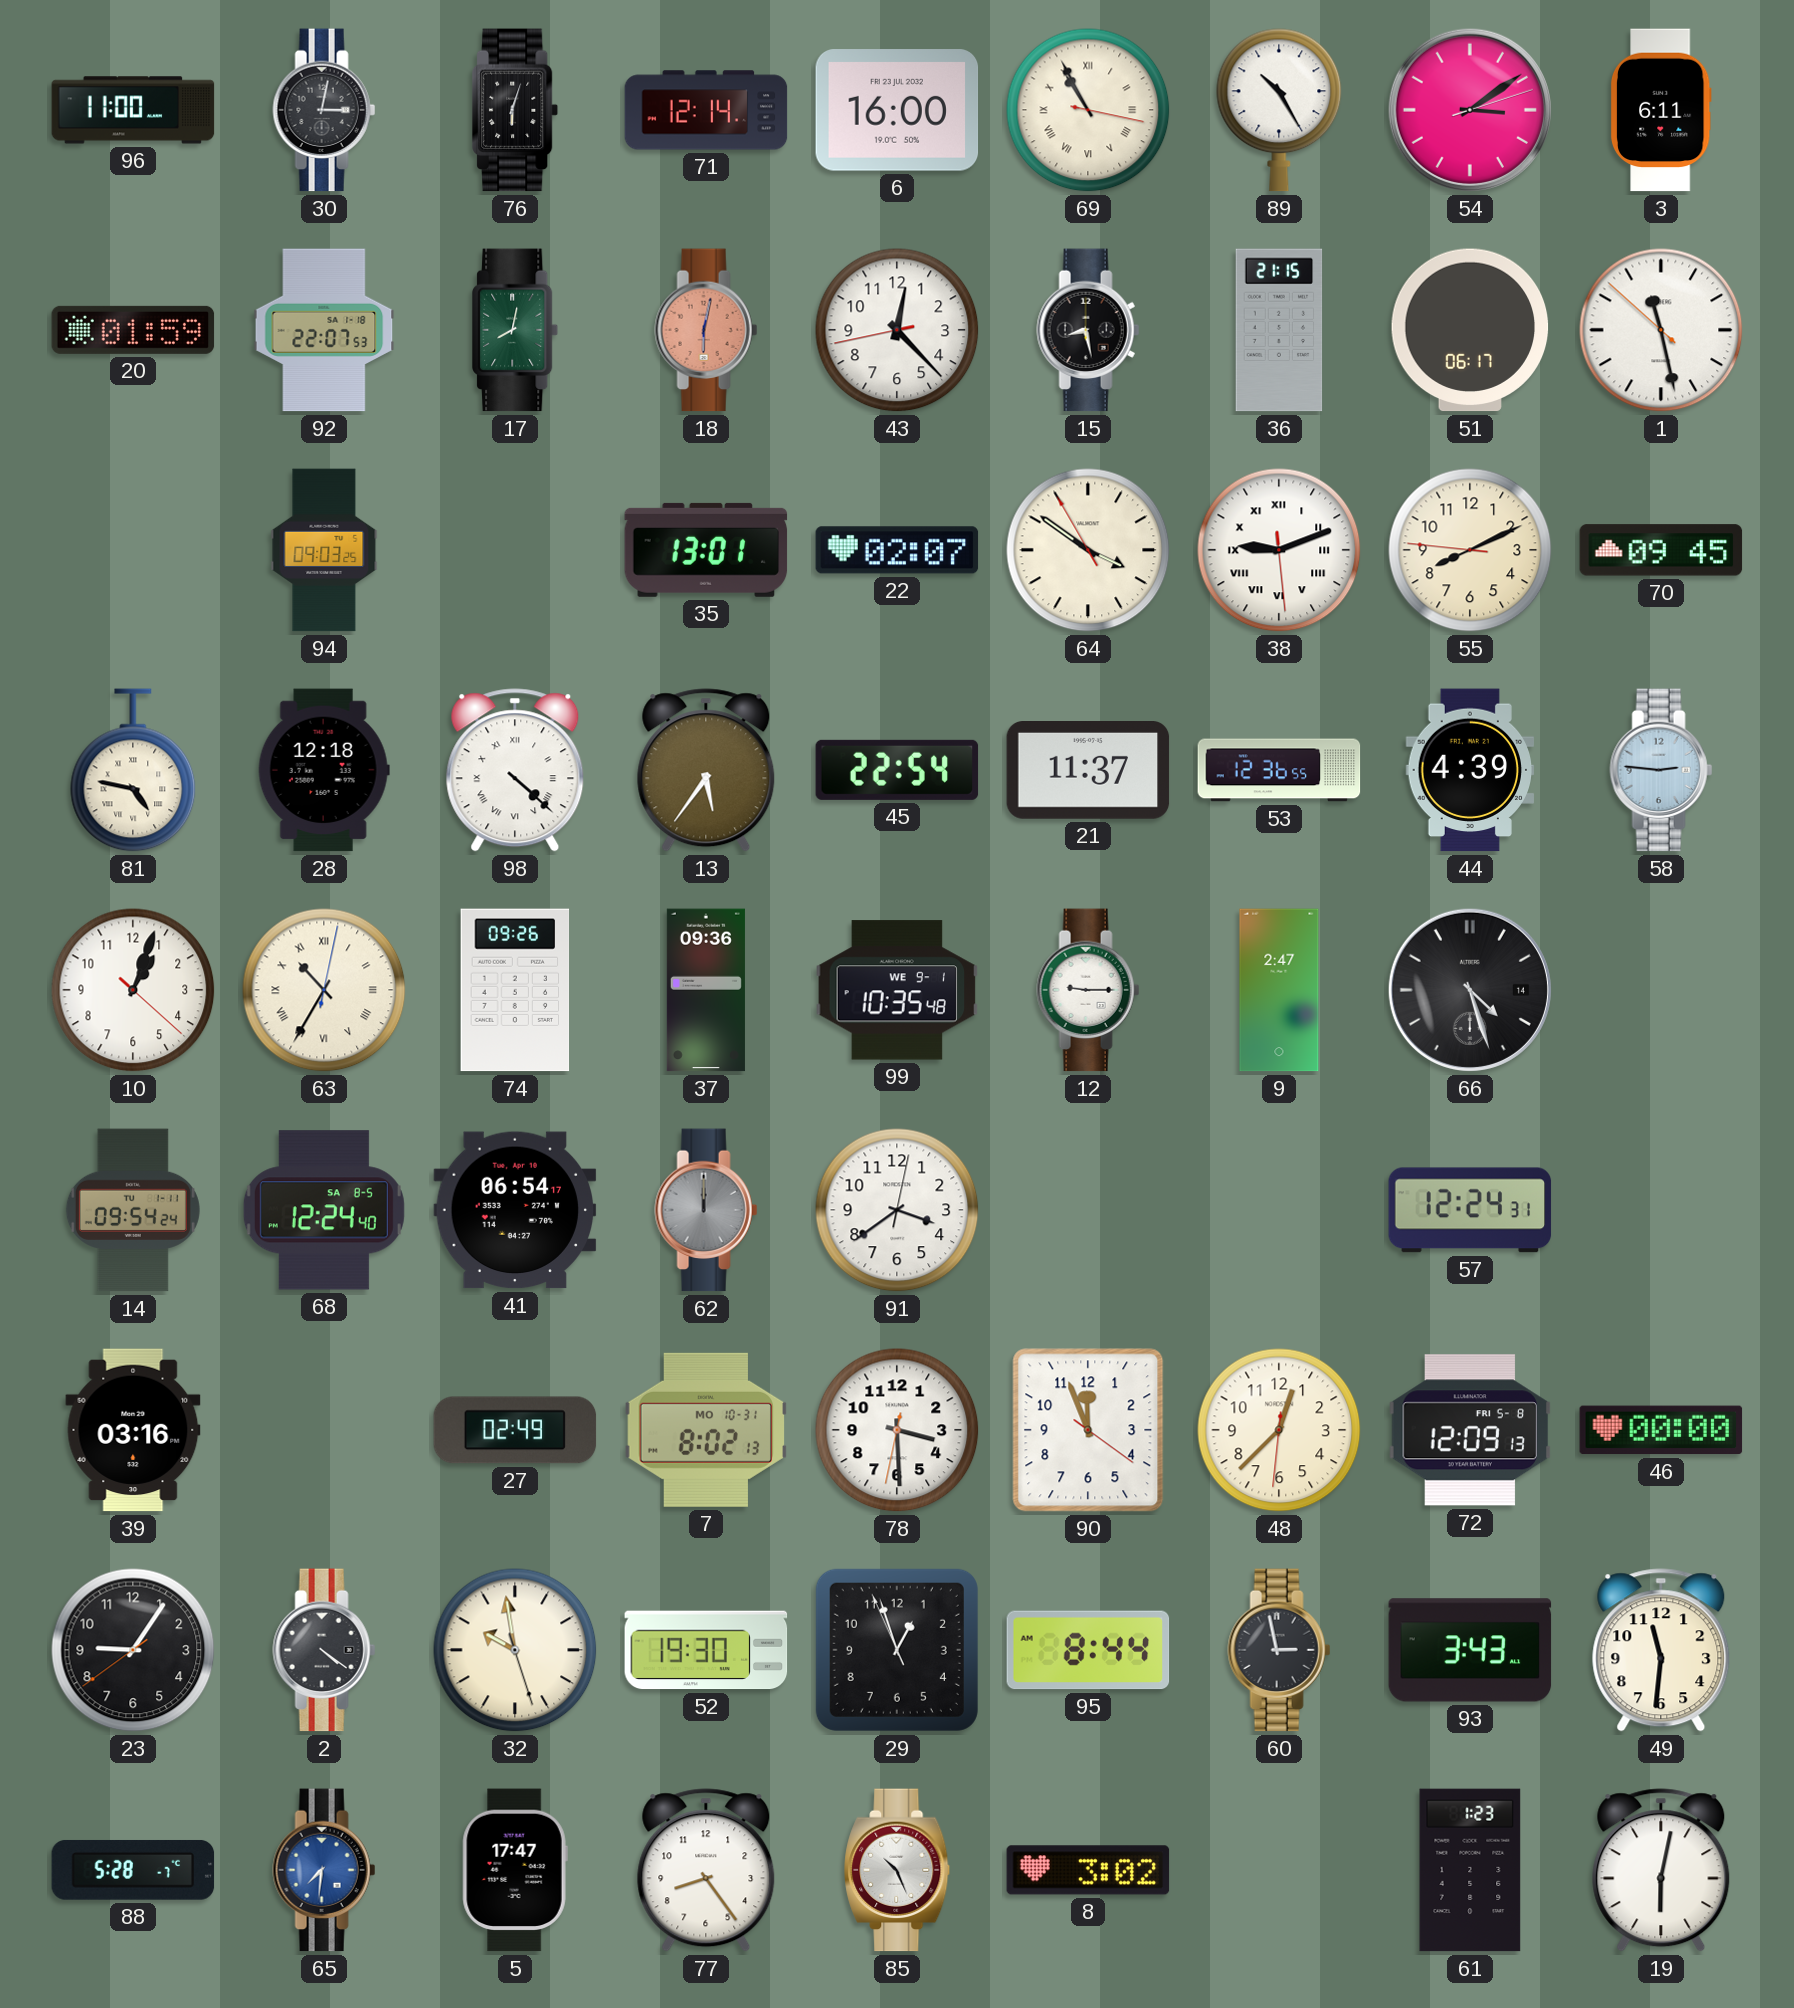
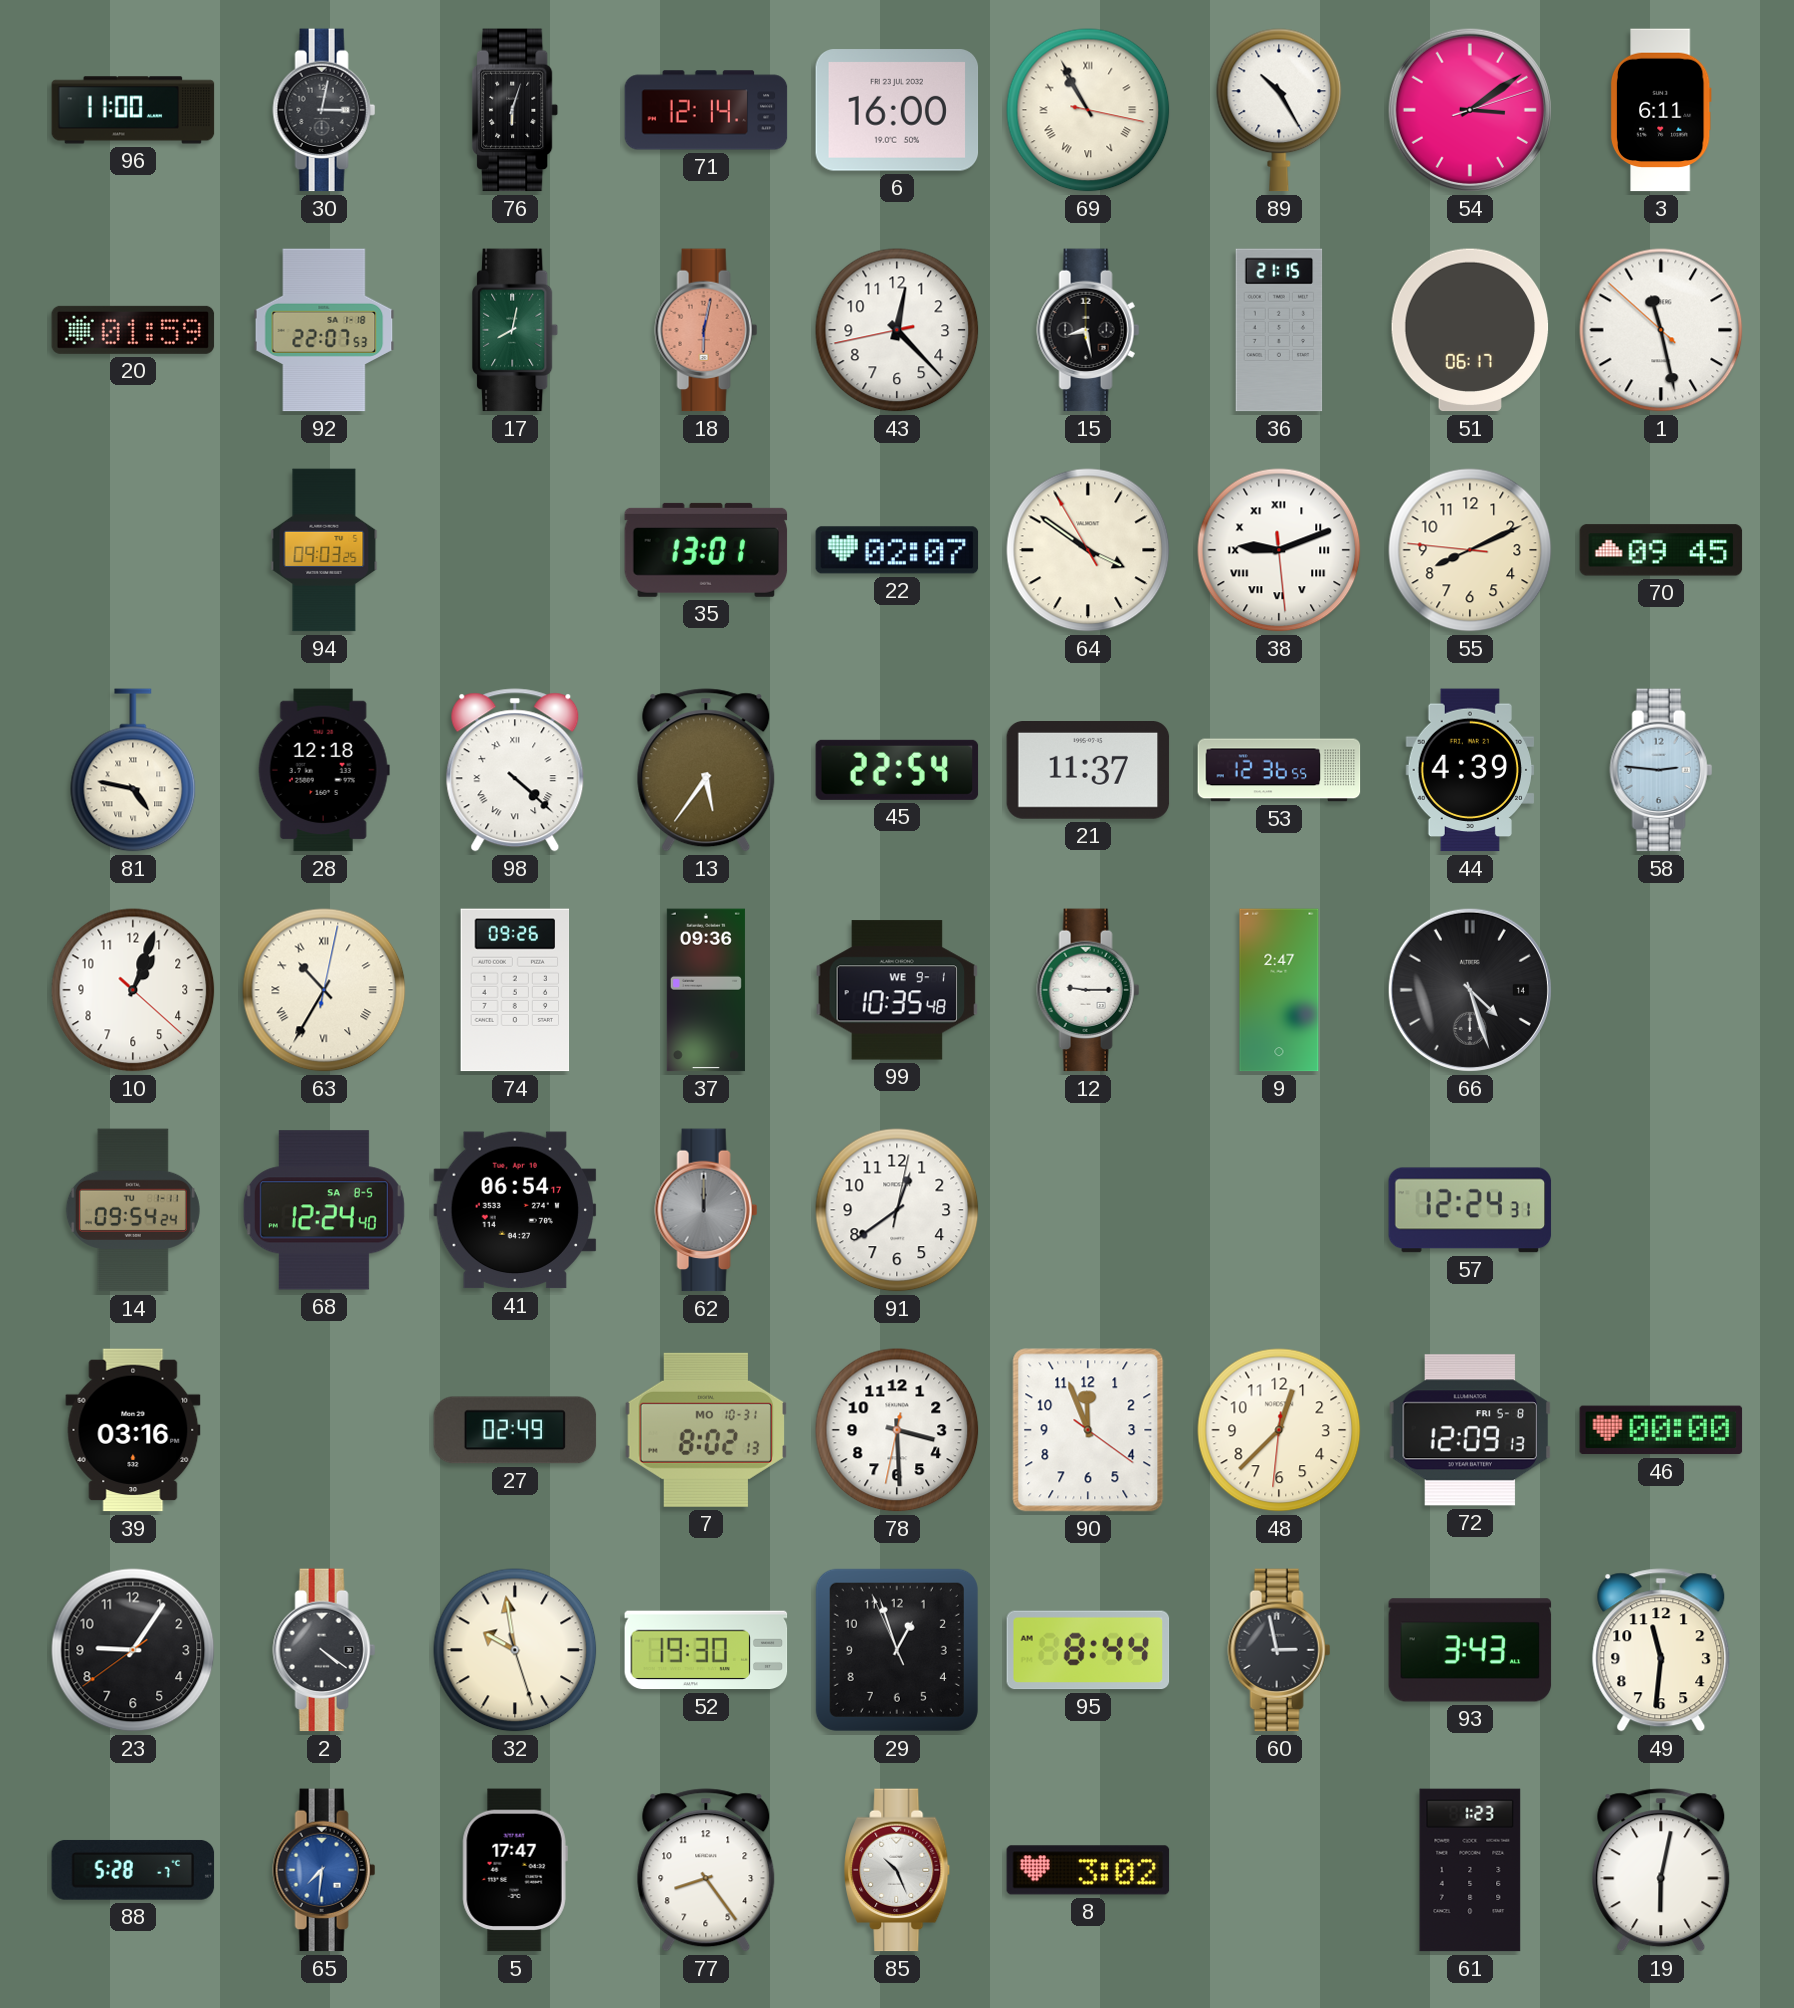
91: 3:39 -> 12:39
